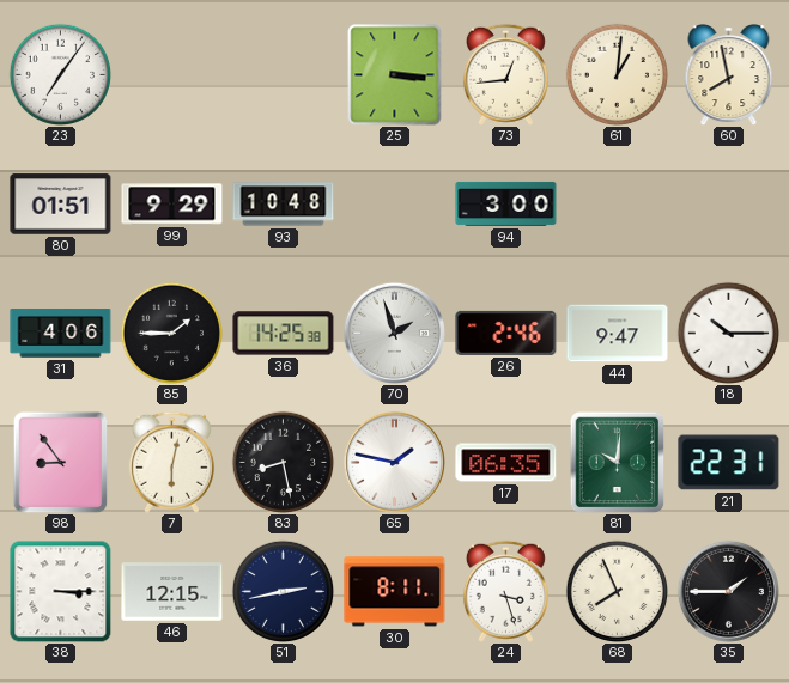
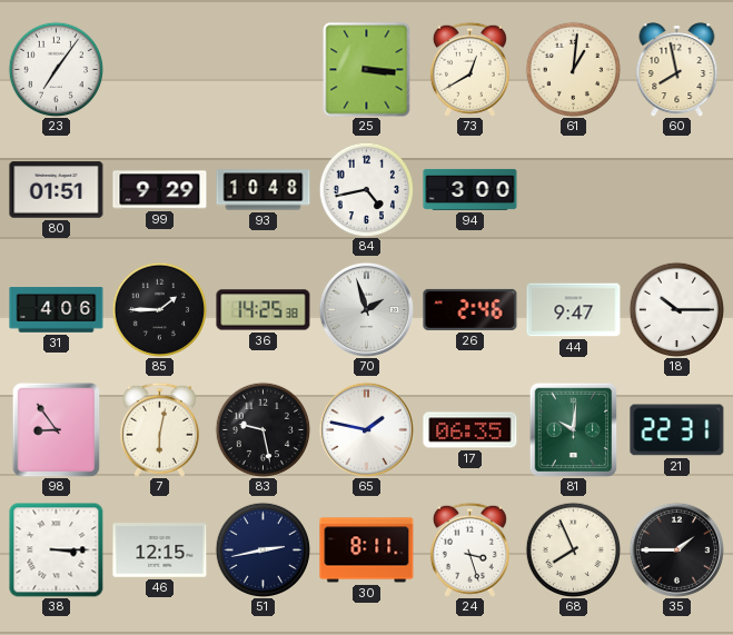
73: 12:44 -> 12:40
84: none -> 4:43
83: 8:28 -> 9:28
